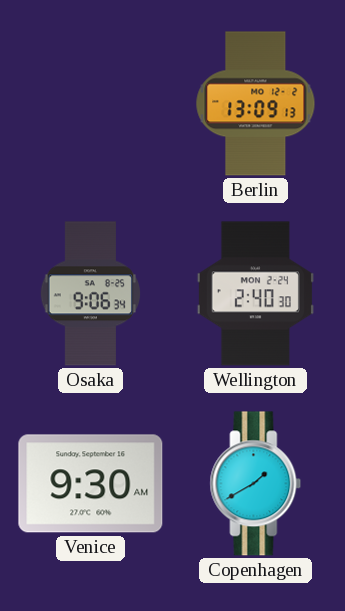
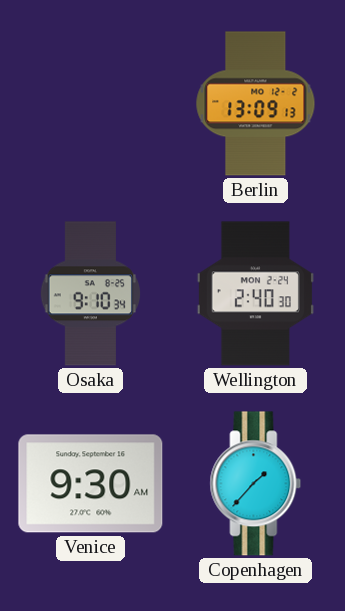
Osaka: 9:06 -> 9:10
Copenhagen: 1:40 -> 1:37
